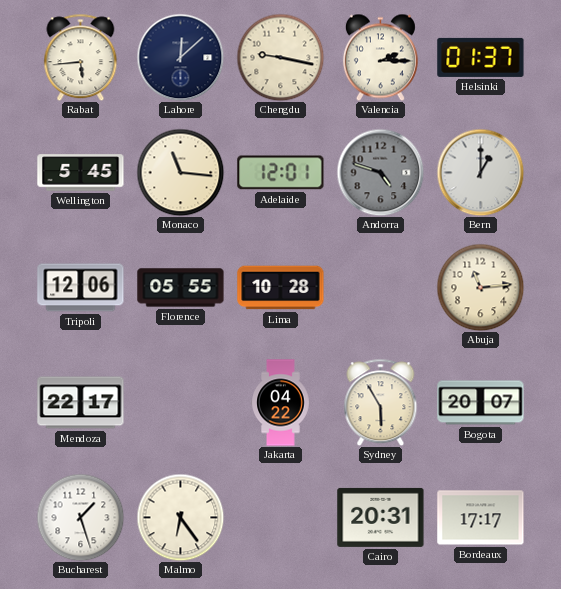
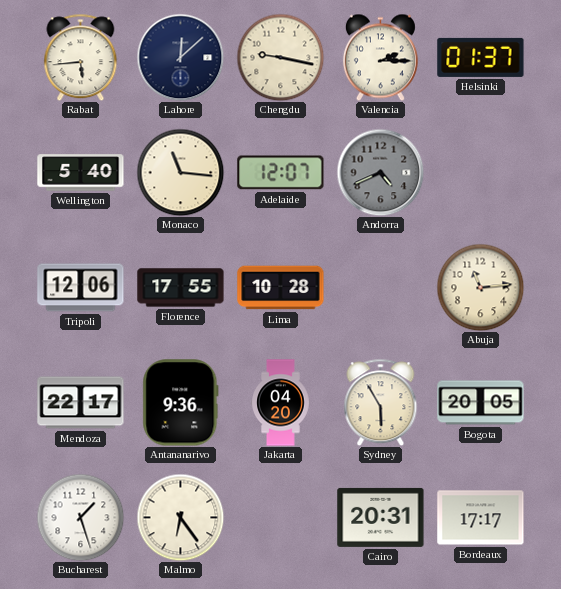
Wellington: 5:45 -> 5:40
Adelaide: 12:01 -> 12:07
Andorra: 4:48 -> 4:41
Bern: 1:00 -> none
Florence: 05:55 -> 17:55
Antananarivo: none -> 9:36
Jakarta: 04:22 -> 04:20
Bogota: 20:07 -> 20:05
